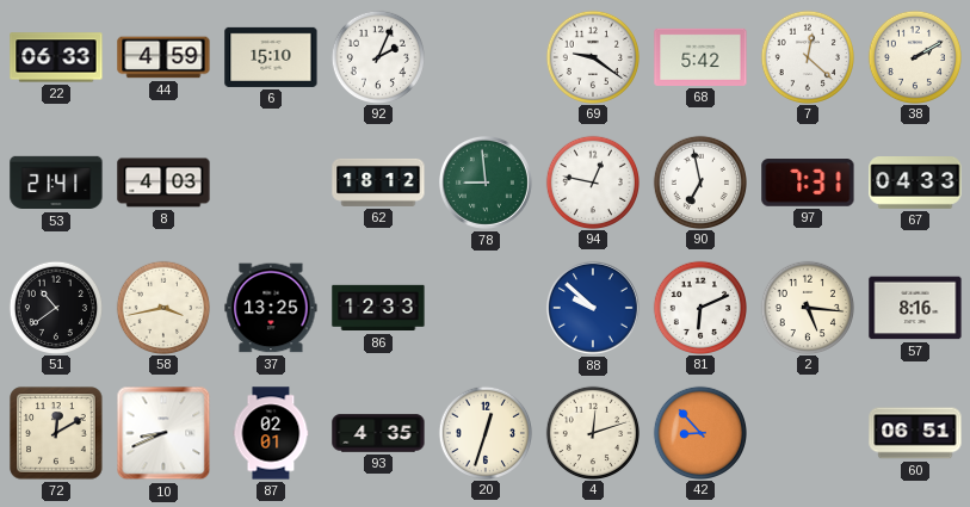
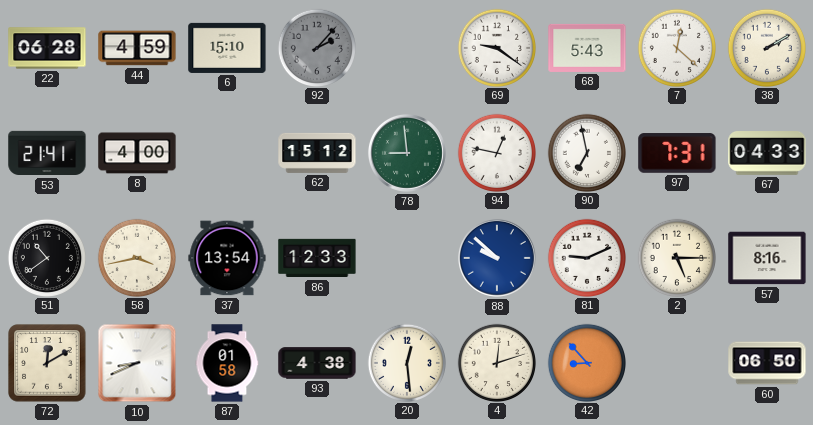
22: 06:33 -> 06:28
92: 2:04 -> 2:07
92 dial: white -> grey
68: 5:42 -> 5:43
8: 4:03 -> 4:00
62: 18:12 -> 15:12
37: 13:25 -> 13:54
81: 6:11 -> 9:11
2: 5:16 -> 5:15
87: 02:01 -> 01:58
93: 4:35 -> 4:38
20: 12:33 -> 12:29
60: 06:51 -> 06:50
